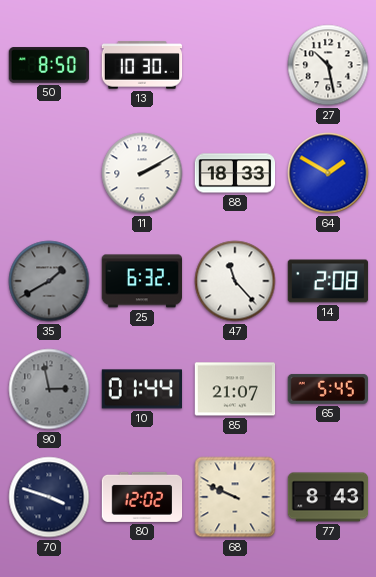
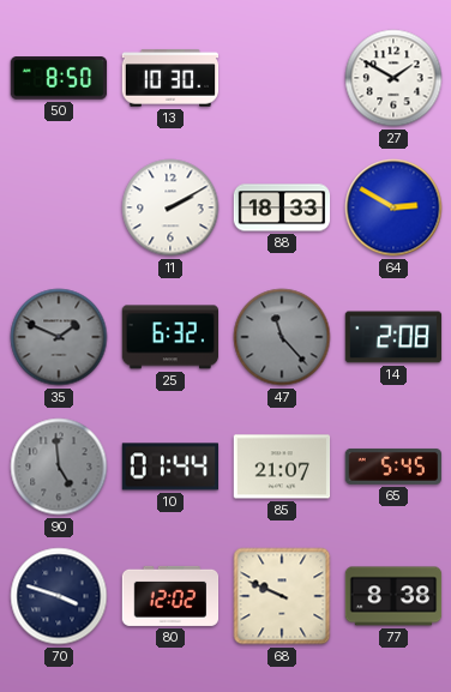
27: 10:28 -> 1:50
64: 1:50 -> 2:50
35: 1:40 -> 1:49
47 dial: white -> grey
90: 2:58 -> 4:59
77: 8:43 -> 8:38
